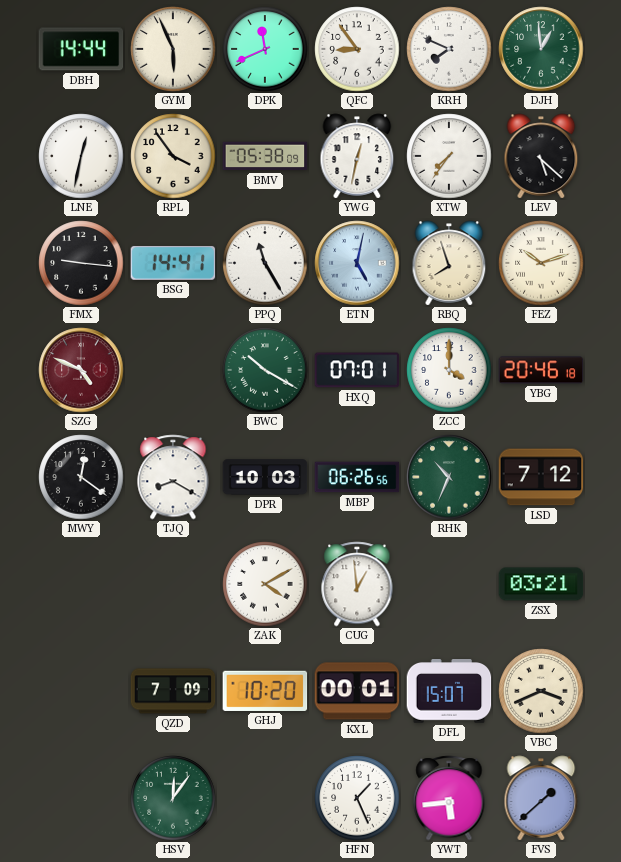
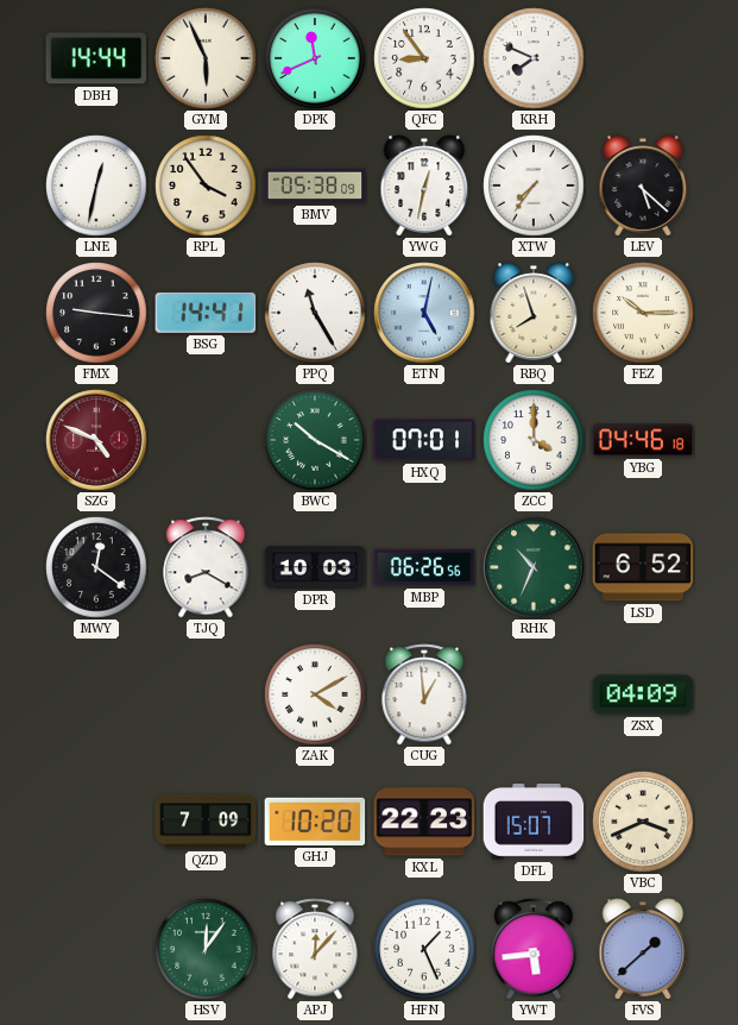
DJH: 12:59 -> none
FEZ: 10:12 -> 10:15
YBG: 20:46 -> 04:46
LSD: 7:12 -> 6:52
ZSX: 03:21 -> 04:09
KXL: 00:01 -> 22:23
APJ: none -> 12:07
